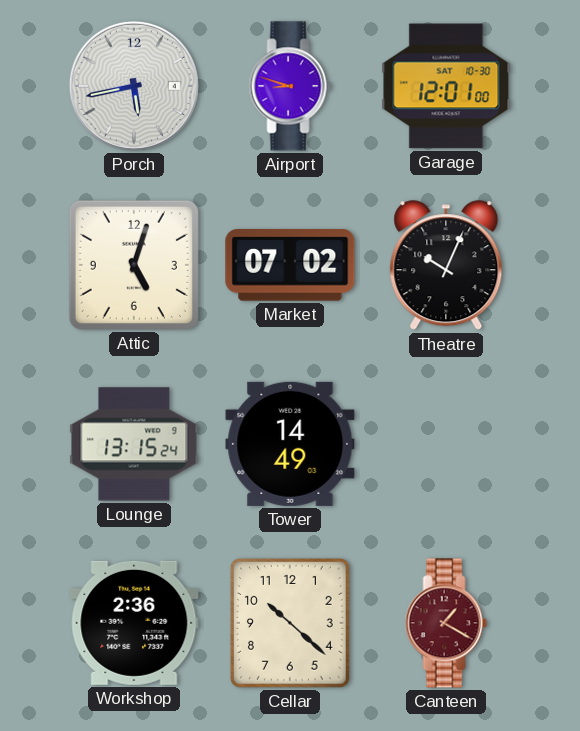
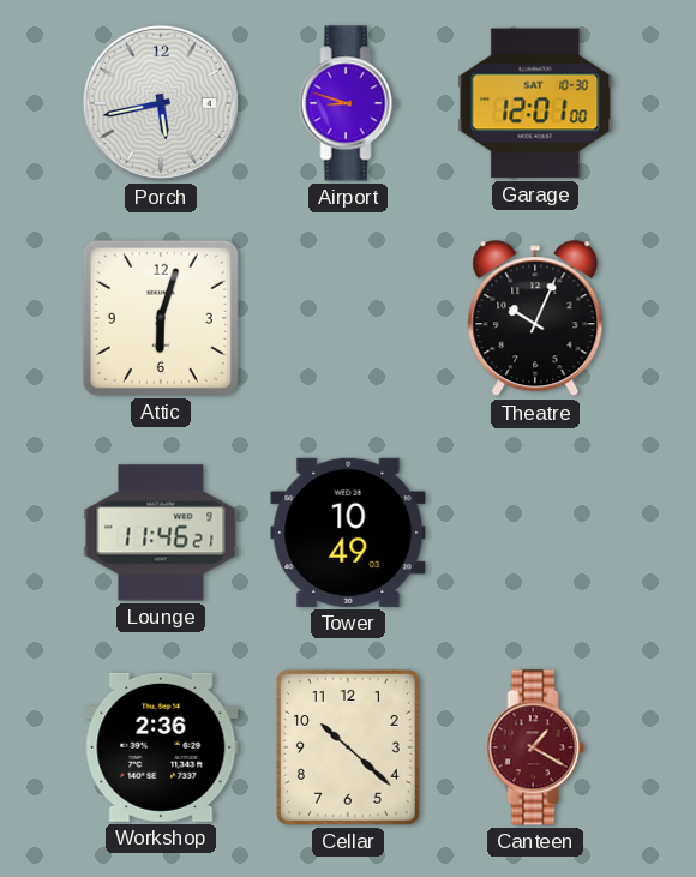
Attic: 5:03 -> 6:03
Market: 07:02 -> none
Lounge: 13:15 -> 11:46
Tower: 14:49 -> 10:49
